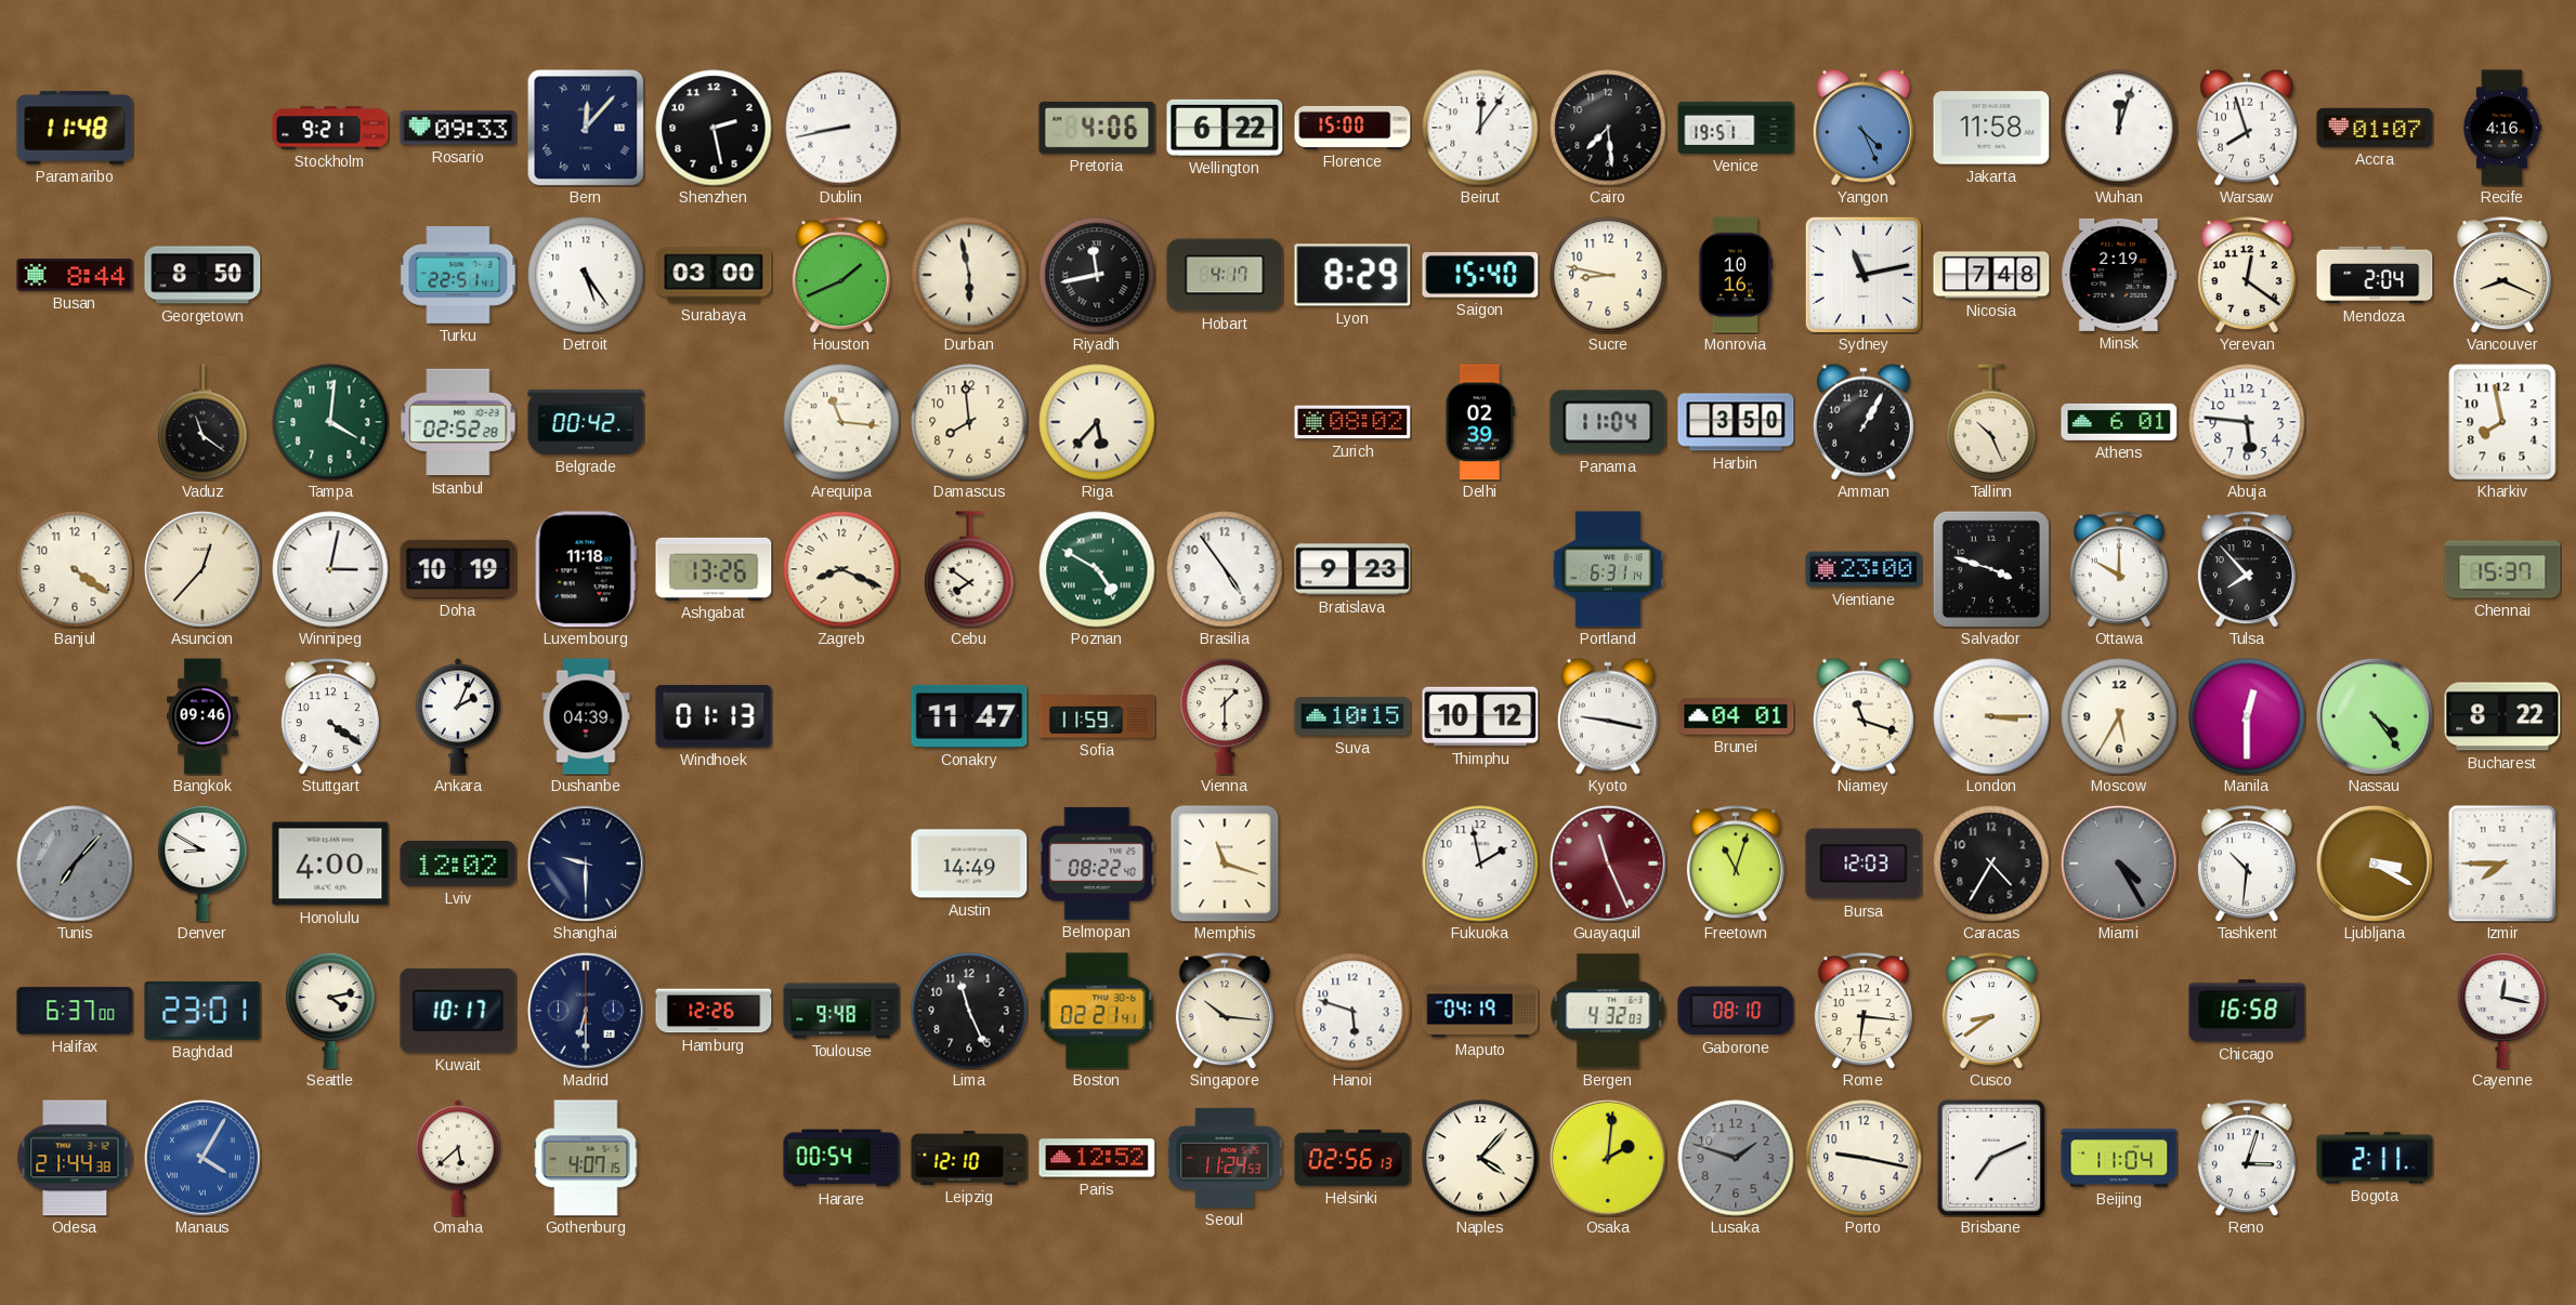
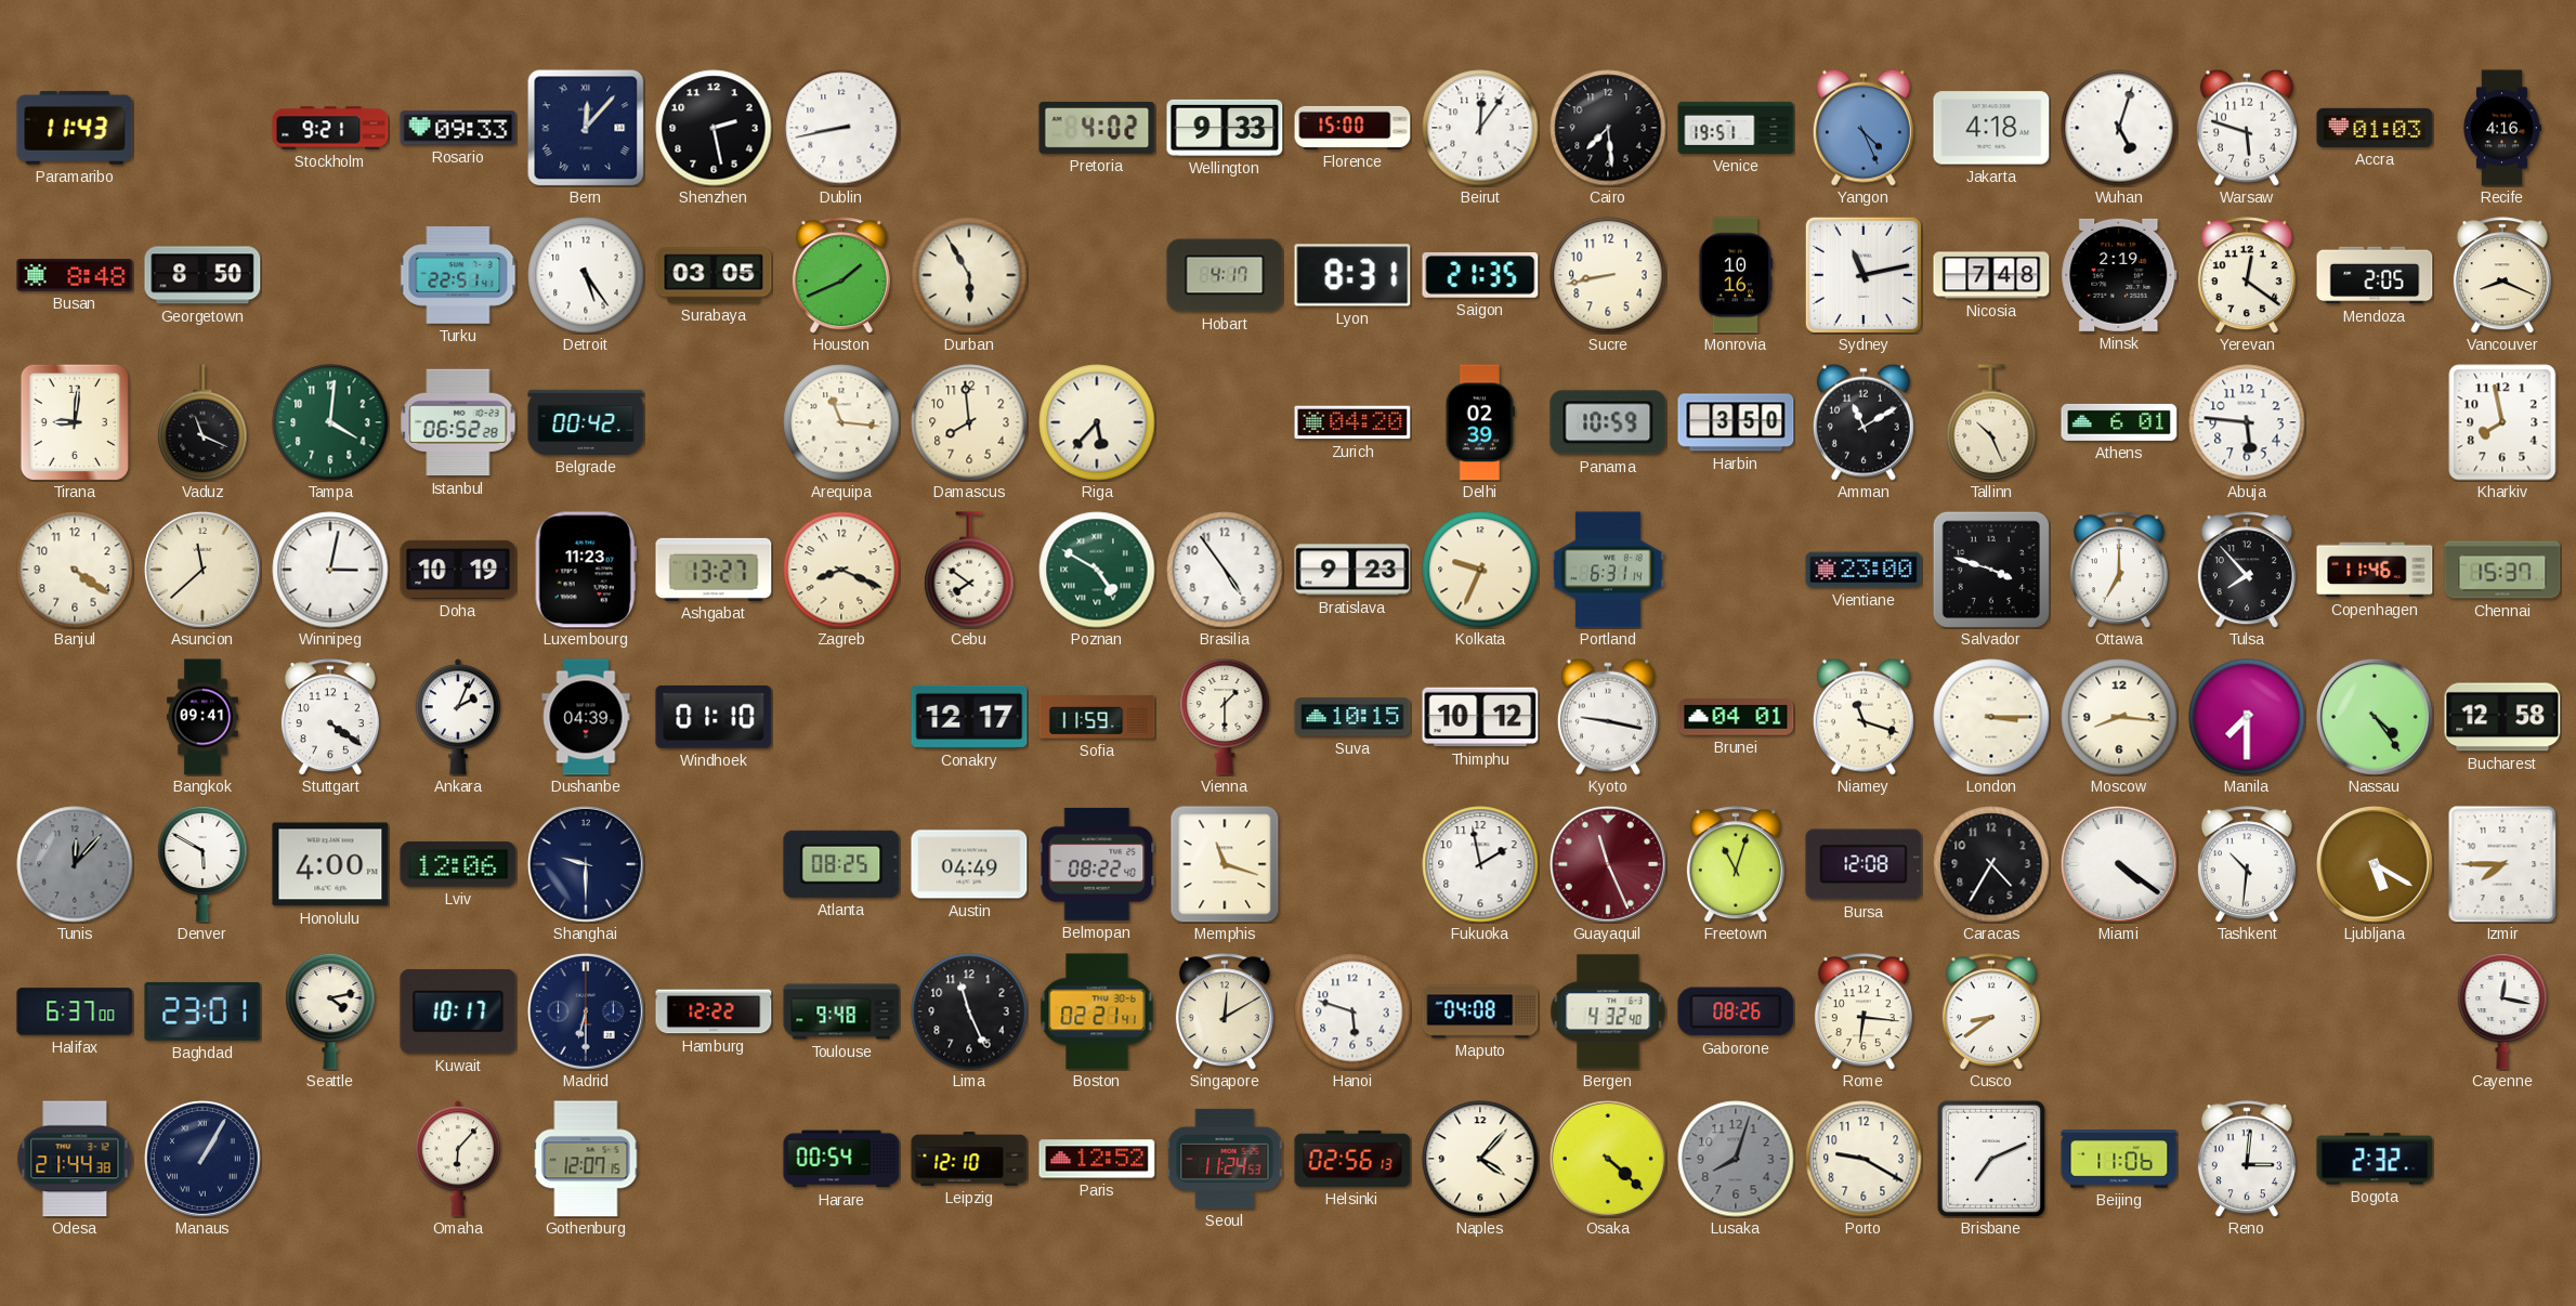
Paramaribo: 11:48 -> 11:43
Pretoria: 4:06 -> 4:02
Wellington: 6:22 -> 9:33
Jakarta: 11:58 -> 4:18
Wuhan: 12:03 -> 5:03
Warsaw: 7:57 -> 5:48
Accra: 01:07 -> 01:03
Busan: 8:44 -> 8:48
Surabaya: 03:00 -> 03:05
Durban: 5:58 -> 5:55
Riyadh: 11:43 -> none
Lyon: 8:29 -> 8:31
Saigon: 15:40 -> 21:35
Sucre: 8:47 -> 8:43
Mendoza: 2:04 -> 2:05
Tirana: none -> 9:01
Vaduz: 11:21 -> 11:19
Istanbul: 02:52 -> 06:52
Zurich: 08:02 -> 04:20
Panama: 11:04 -> 10:59
Amman: 1:05 -> 11:10
Asuncion: 12:37 -> 11:38
Luxembourg: 11:18 -> 11:23
Ashgabat: 13:26 -> 13:27
Kolkata: none -> 9:34
Ottawa: 10:00 -> 7:00
Copenhagen: none -> 11:46
Bangkok: 09:46 -> 09:41
Windhoek: 01:13 -> 01:10
Conakry: 11:47 -> 12:17
Moscow: 5:35 -> 8:16
Manila: 12:30 -> 7:30
Bucharest: 8:22 -> 12:58
Tunis: 7:07 -> 12:07
Denver: 8:50 -> 5:50
Lviv: 12:02 -> 12:06
Atlanta: none -> 08:25
Austin: 14:49 -> 04:49
Bursa: 12:03 -> 12:08
Miami: 4:25 -> 4:21
Miami dial: grey -> white
Ljubljana: 3:20 -> 5:20
Hamburg: 12:26 -> 12:22
Singapore: 10:16 -> 12:10
Maputo: 04:19 -> 04:08
Bergen: 4:32:03 -> 4:32:40
Gaborone: 08:10 -> 08:26
Chicago: 16:58 -> none
Manaus: 4:05 -> 1:05
Manaus dial: blue -> navy
Omaha: 5:38 -> 6:07
Gothenburg: 4:07 -> 12:07
Osaka: 2:01 -> 4:22
Lusaka: 1:48 -> 8:03
Porto: 9:17 -> 9:20
Beijing: 11:04 -> 11:06
Reno: 3:03 -> 3:01
Bogota: 2:11 -> 2:32
